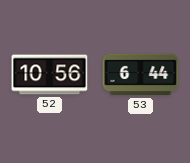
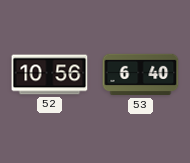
53: 6:44 -> 6:40
